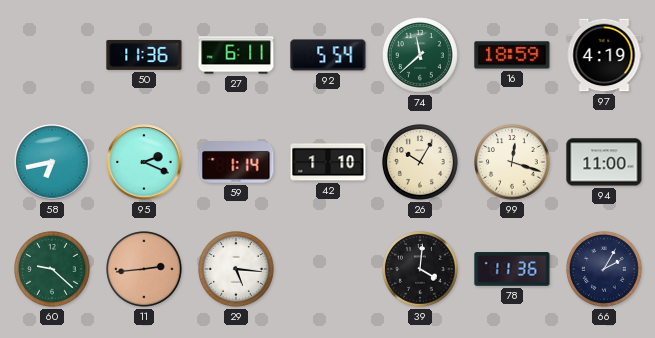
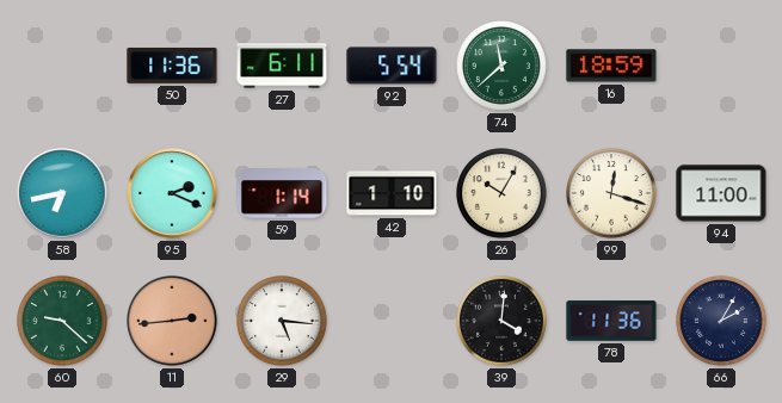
97: 4:19 -> none
